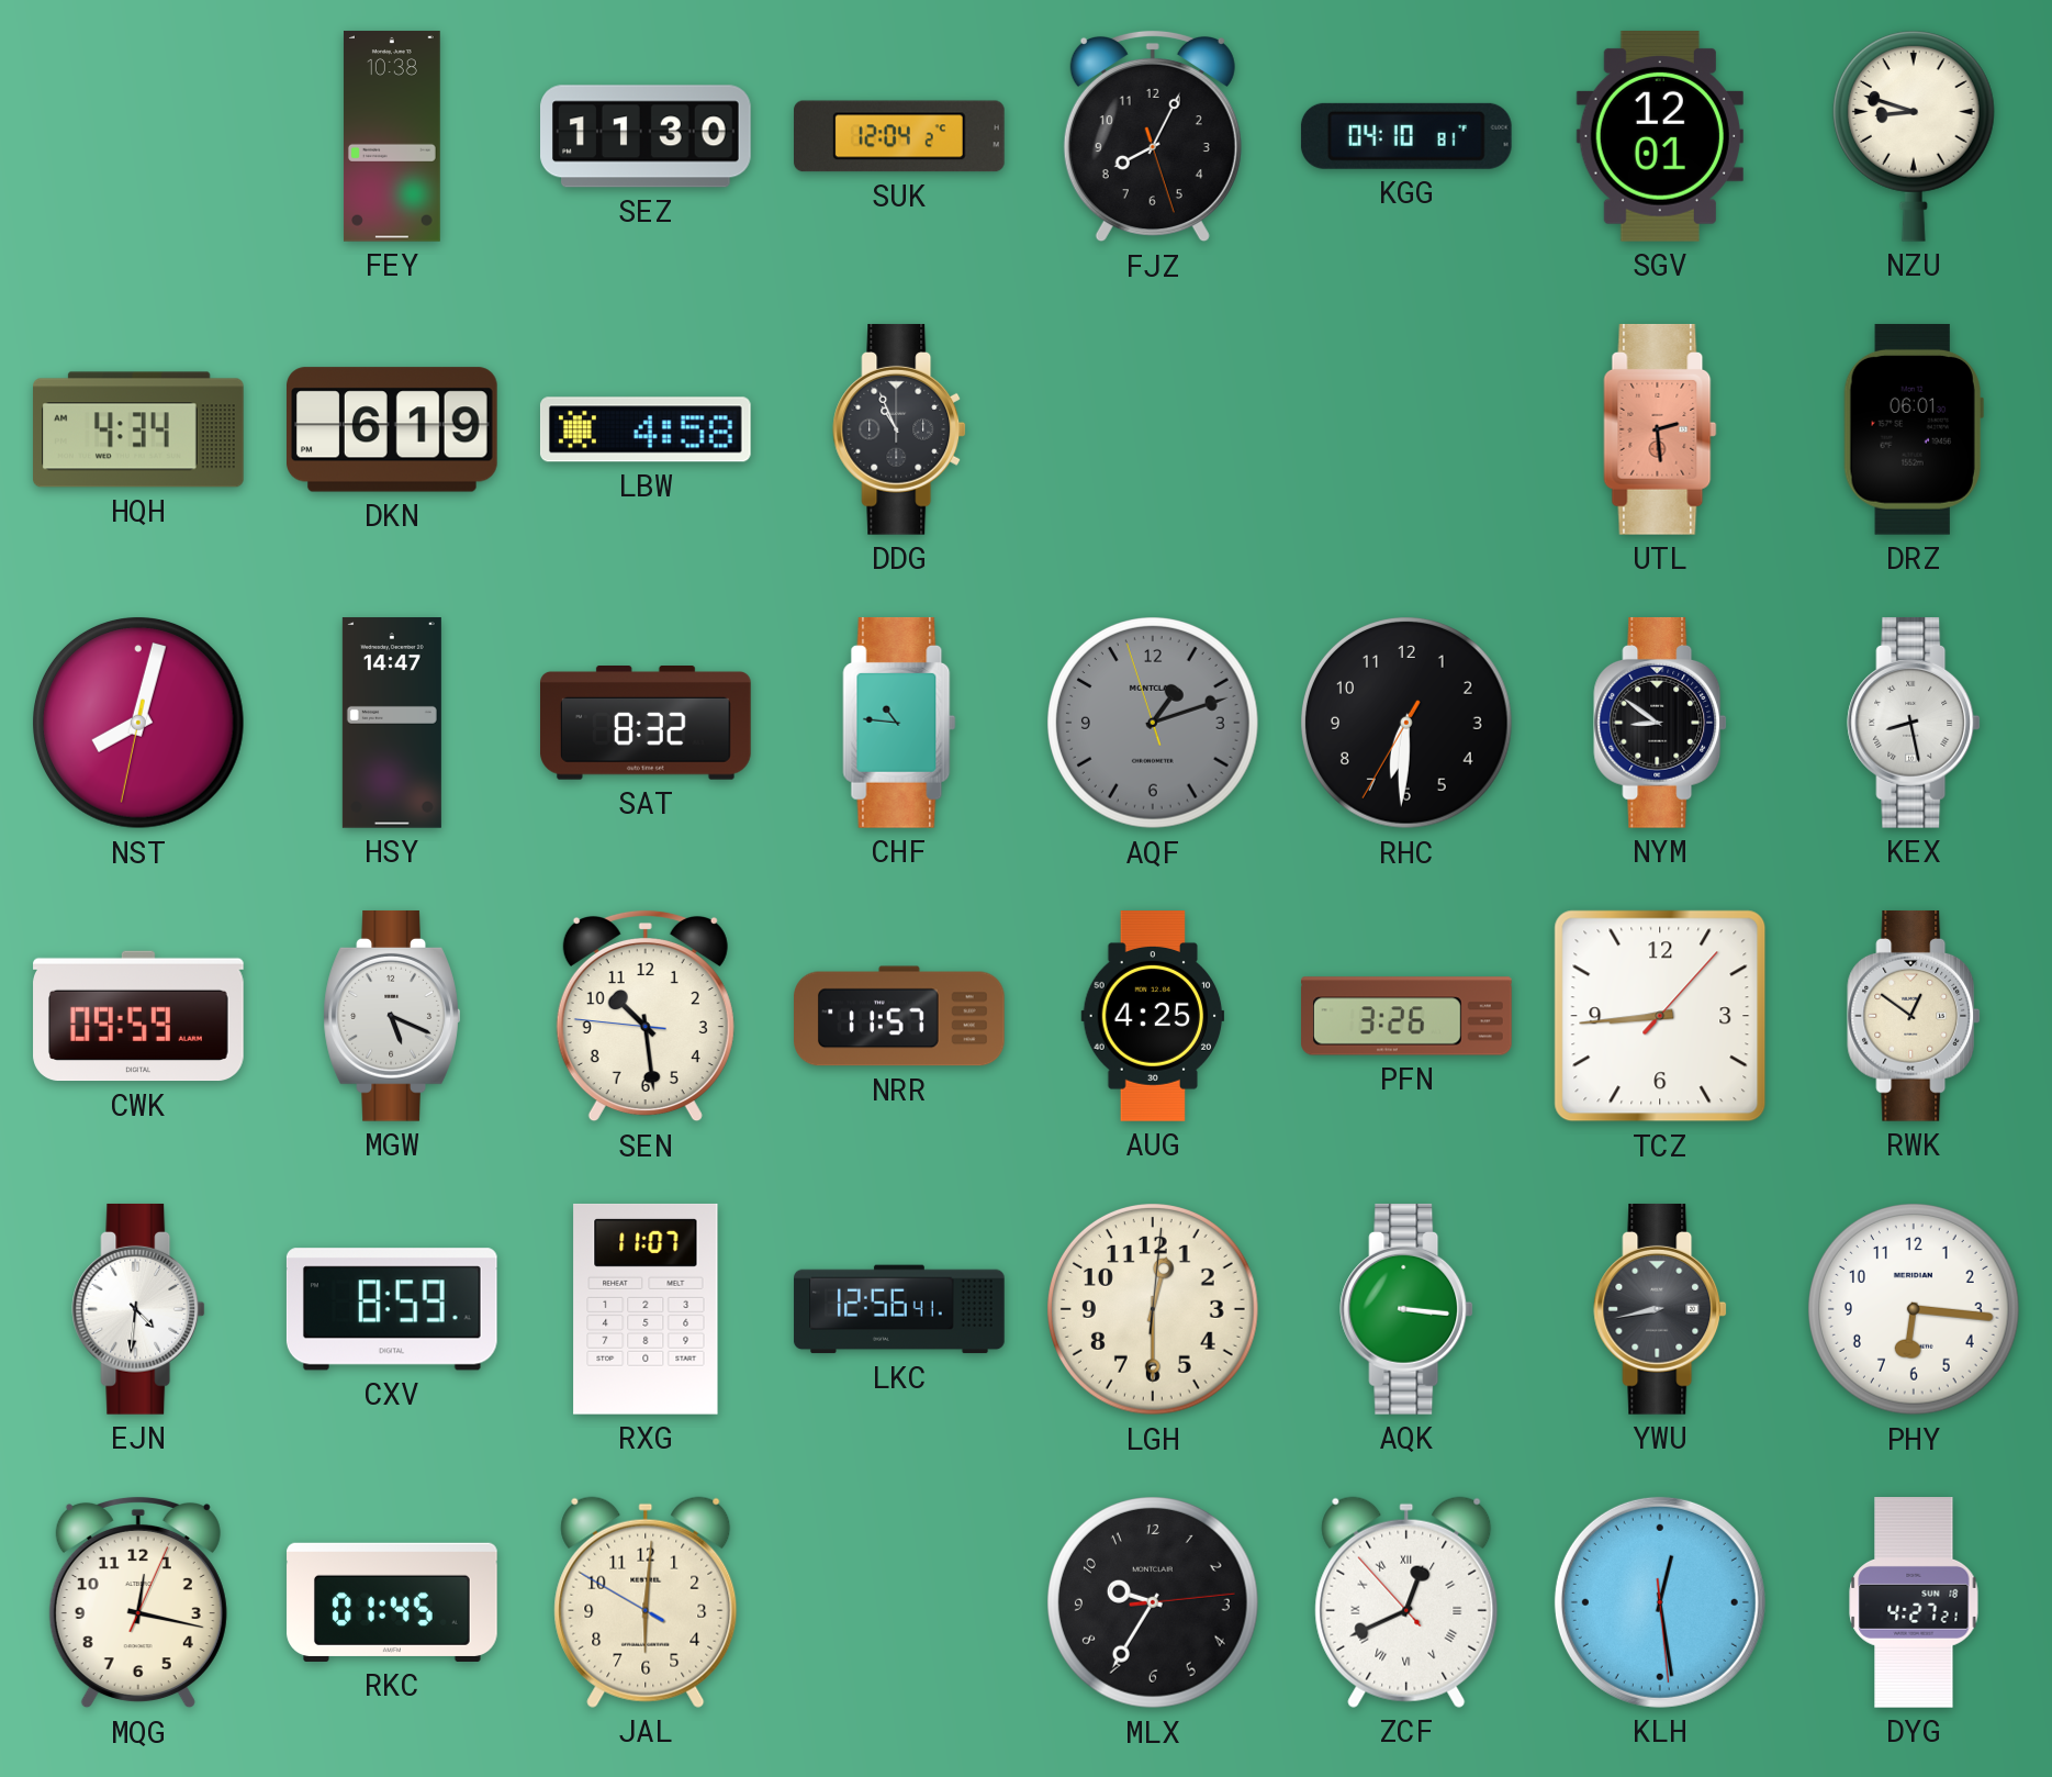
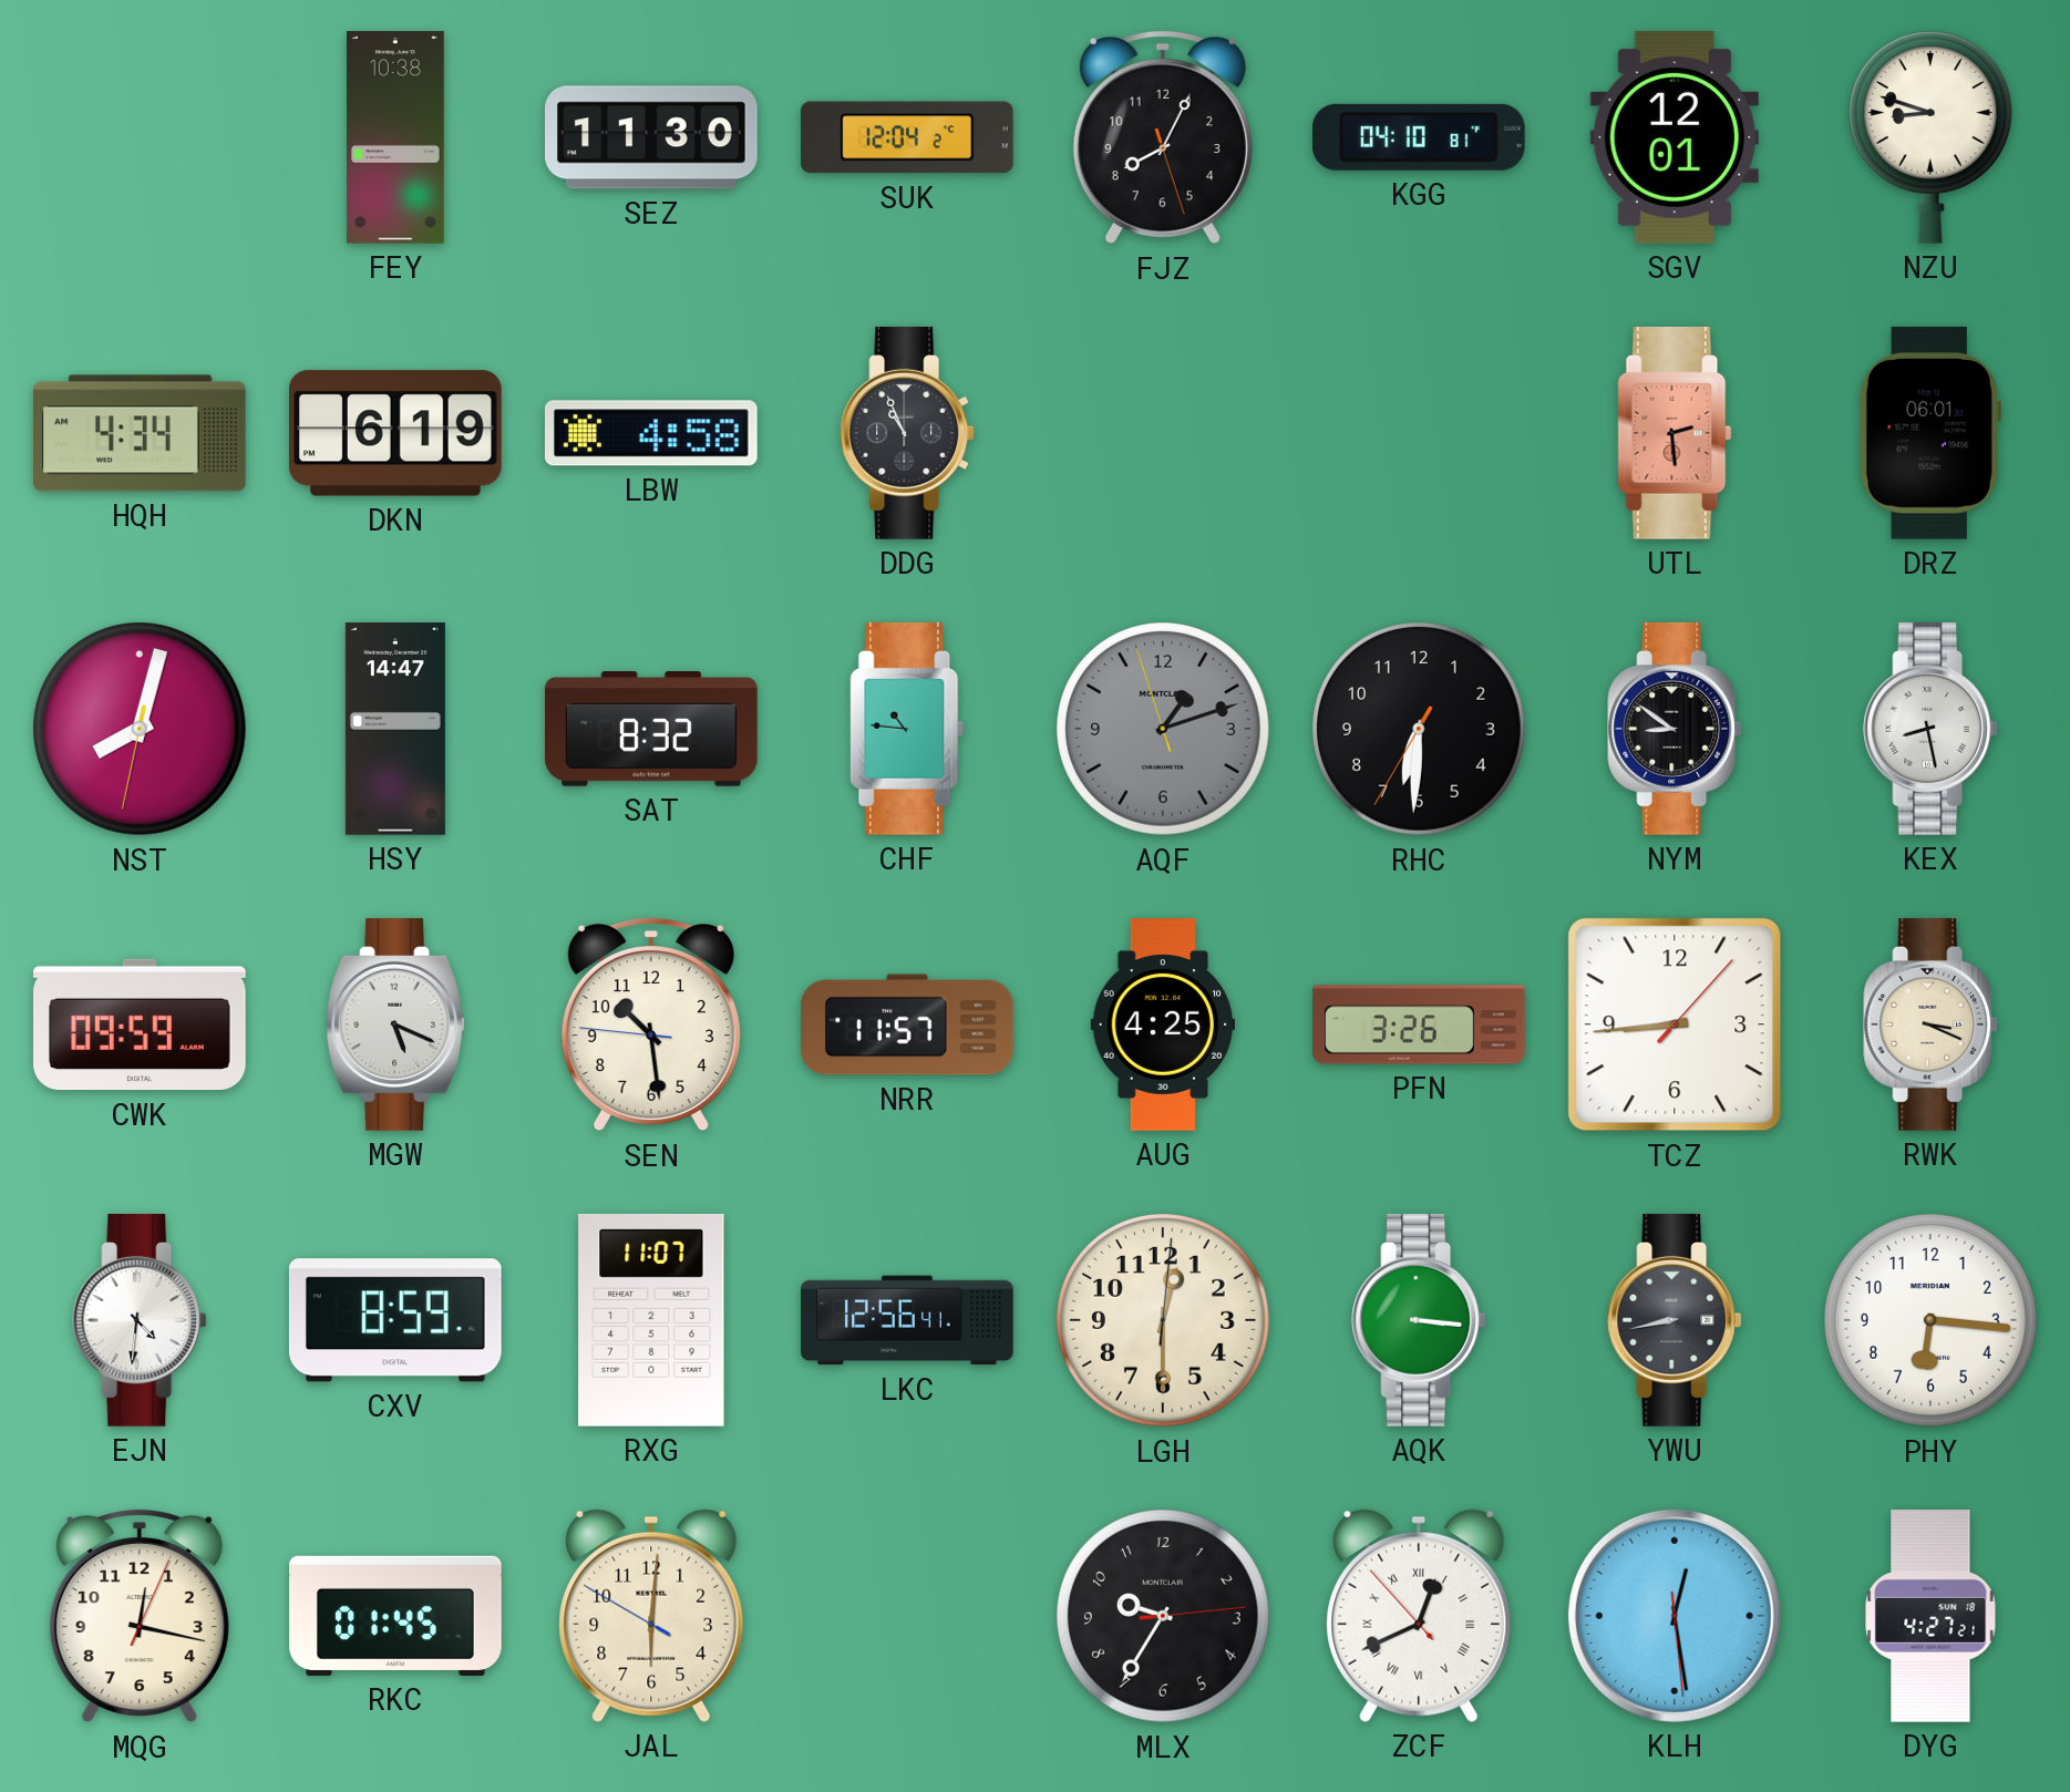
RWK: 12:51 -> 3:19
